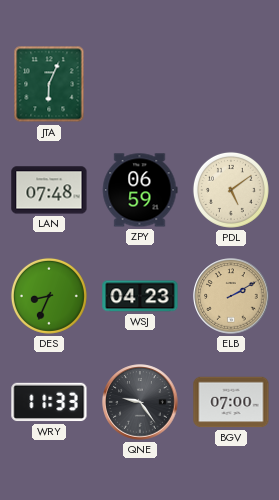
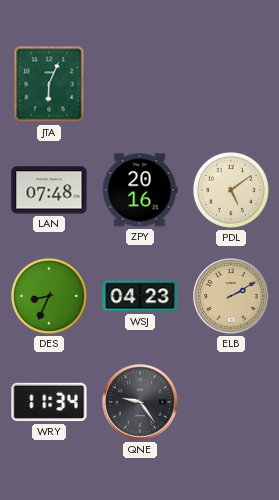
ZPY: 06:59 -> 20:16
WRY: 11:33 -> 11:34
BGV: 07:00 -> none
